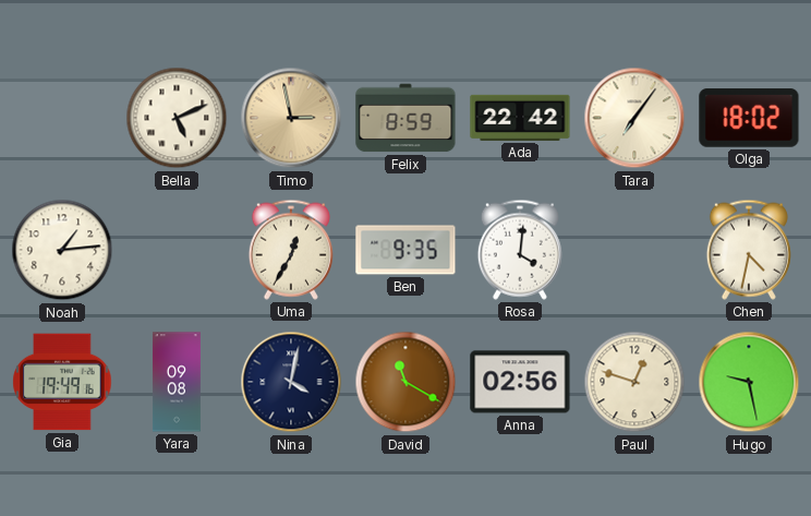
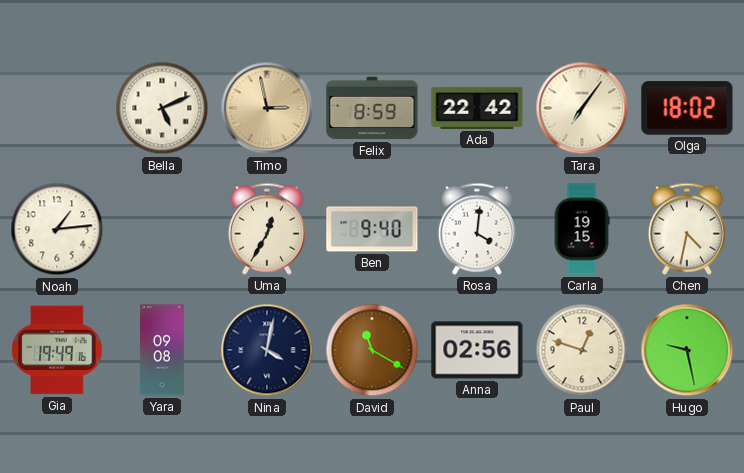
Ben: 9:35 -> 9:40
Carla: none -> 19:15
